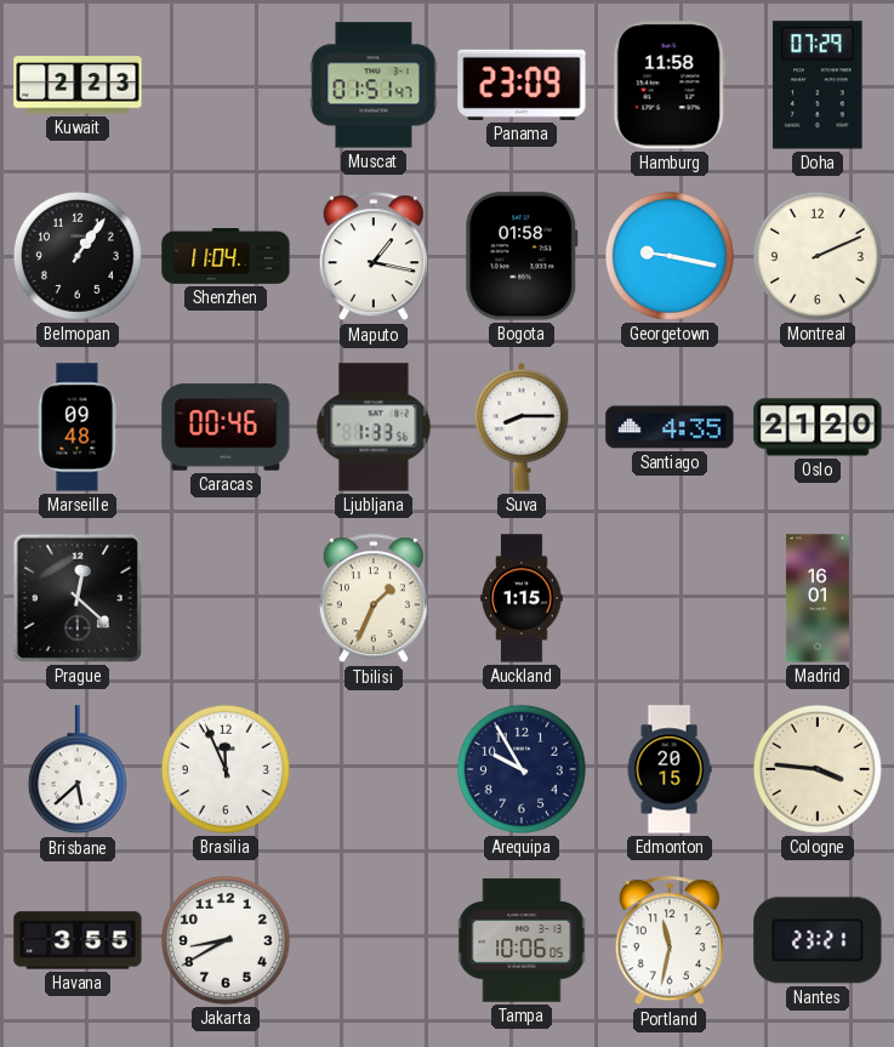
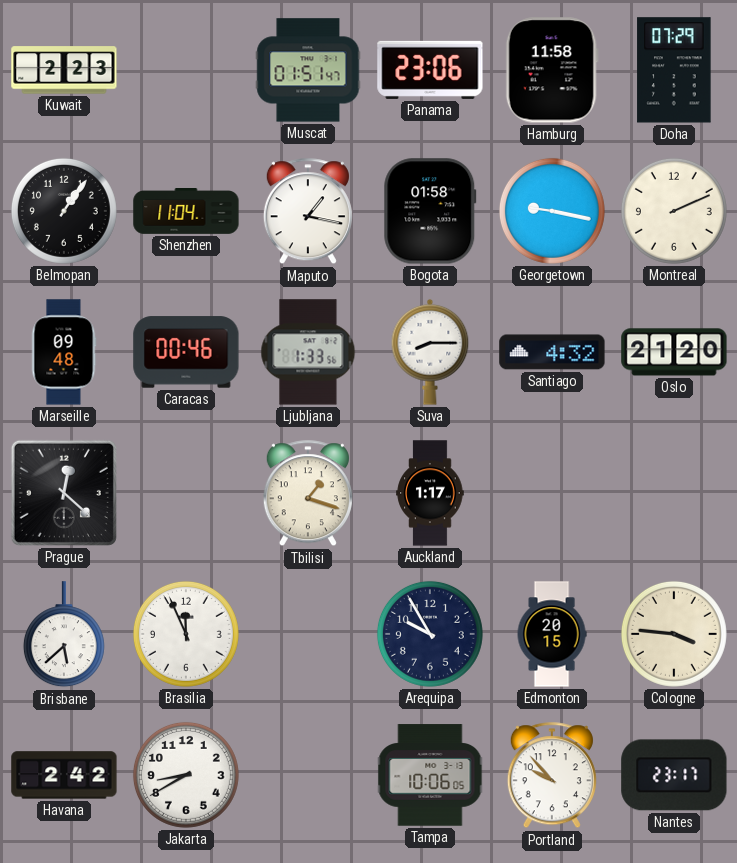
Panama: 23:09 -> 23:06
Santiago: 4:35 -> 4:32
Tbilisi: 1:34 -> 1:18
Auckland: 1:15 -> 1:17
Madrid: 16:01 -> none
Havana: 3:55 -> 2:42
Portland: 11:32 -> 9:53
Nantes: 23:21 -> 23:17
